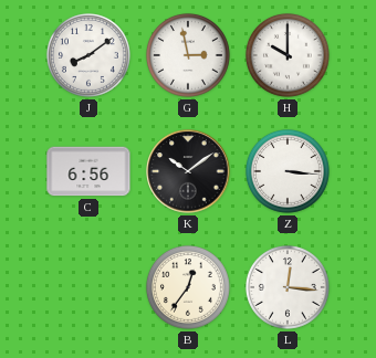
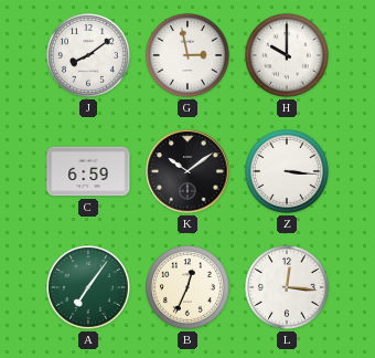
C: 6:56 -> 6:59
A: none -> 7:06
B: 12:36 -> 12:34
